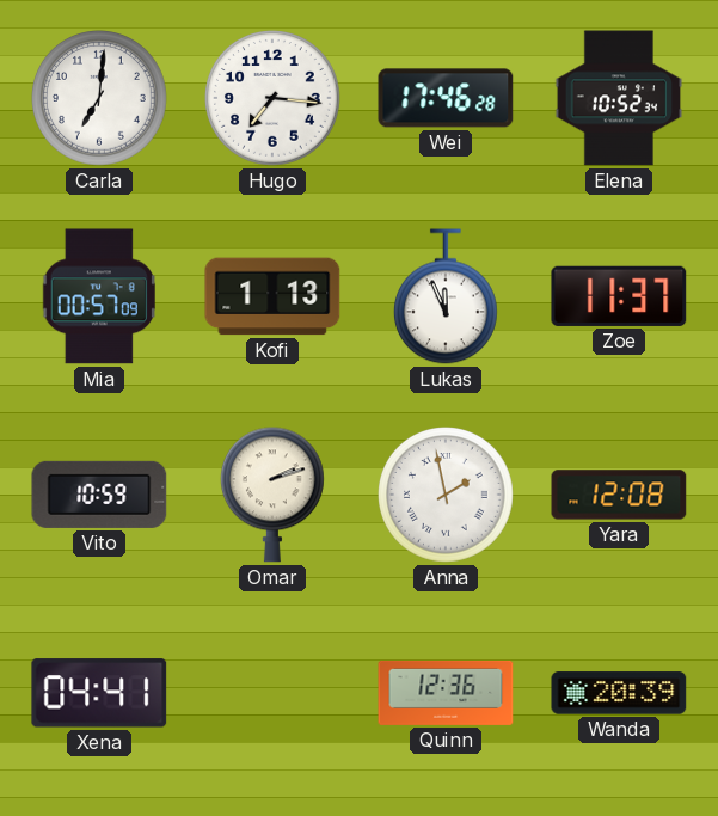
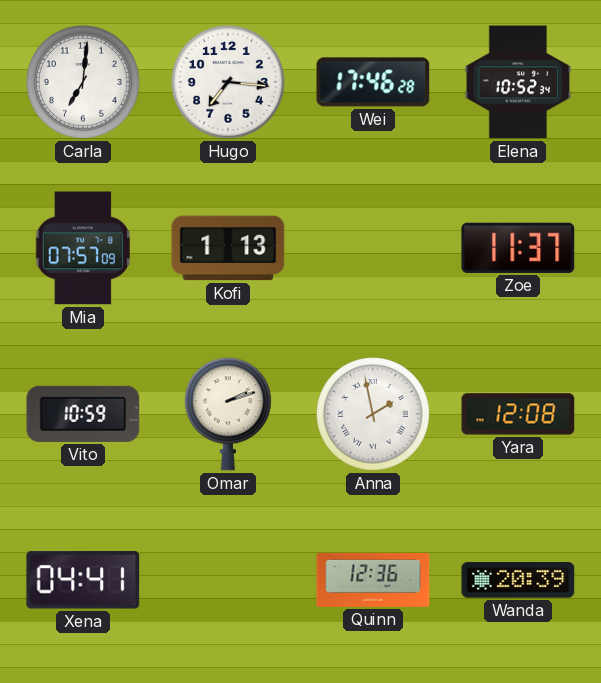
Mia: 00:57 -> 07:57
Lukas: 11:56 -> none
